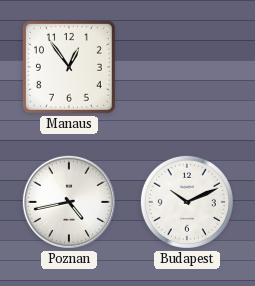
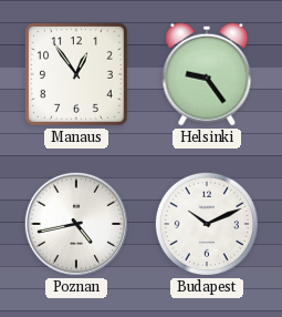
Helsinki: none -> 9:24
